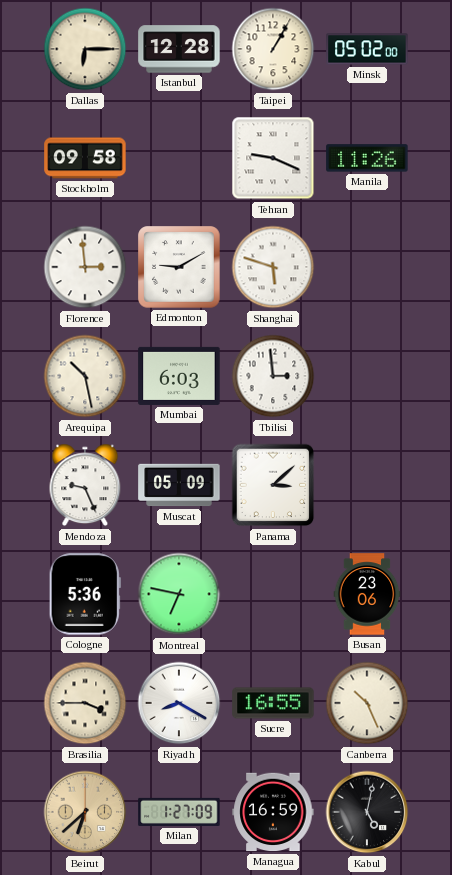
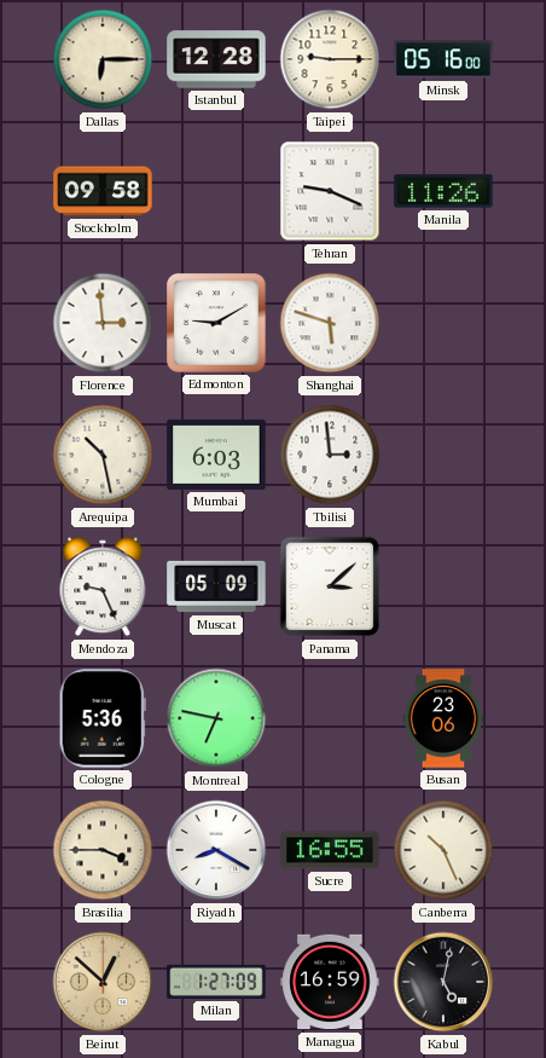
Taipei: 1:05 -> 9:15
Minsk: 05:02 -> 05:16
Beirut: 6:38 -> 12:52
